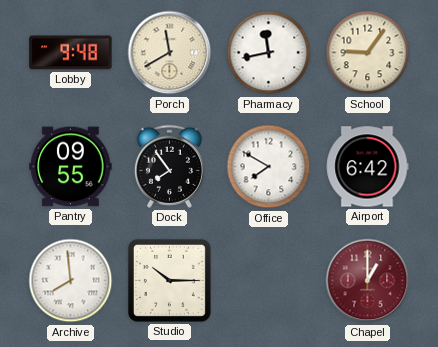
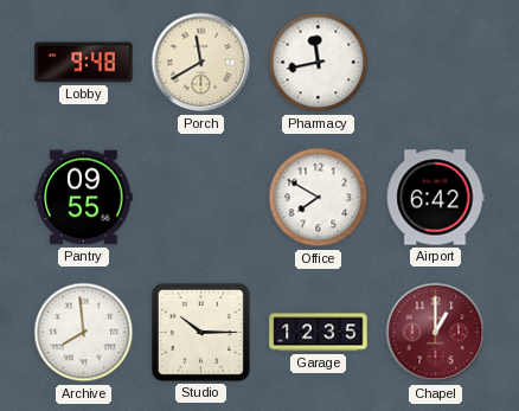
School: 9:06 -> none
Dock: 7:54 -> none
Garage: none -> 12:35
